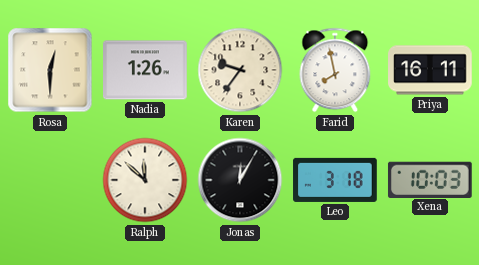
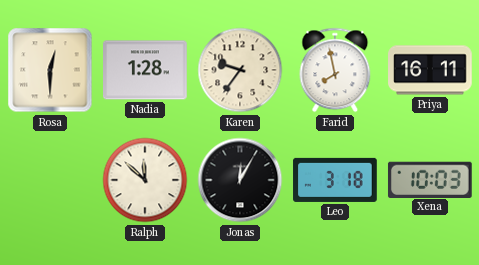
Nadia: 1:26 -> 1:28
